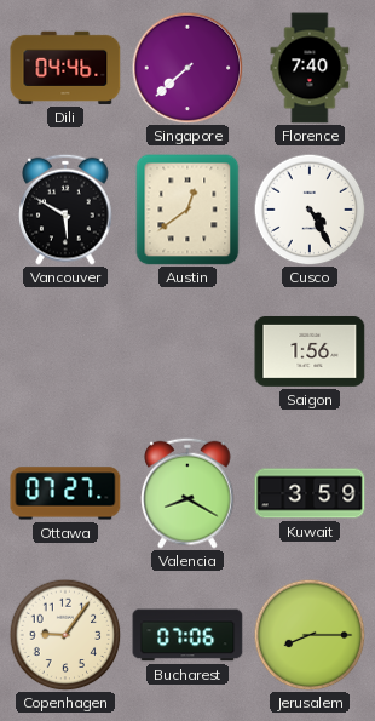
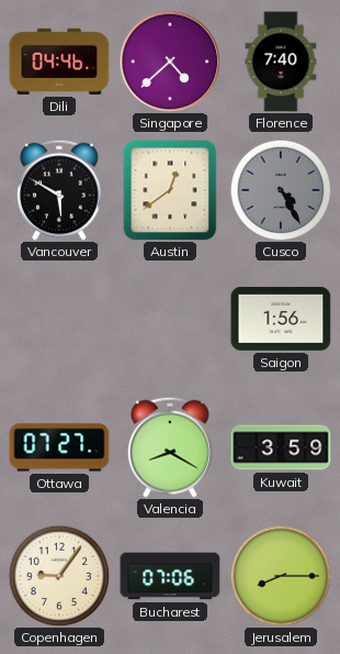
Singapore: 7:38 -> 4:38
Cusco dial: white -> grey
